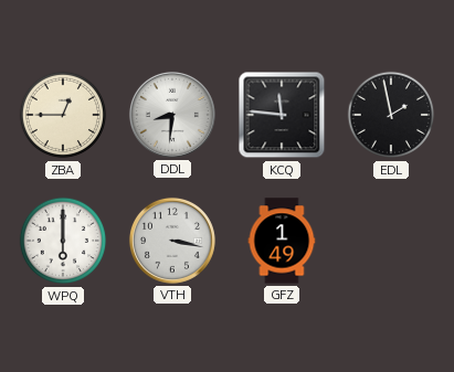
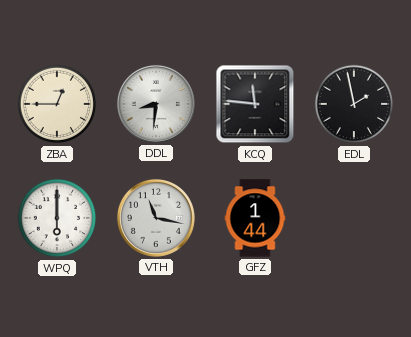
VTH: 3:17 -> 11:17
GFZ: 1:49 -> 1:44
